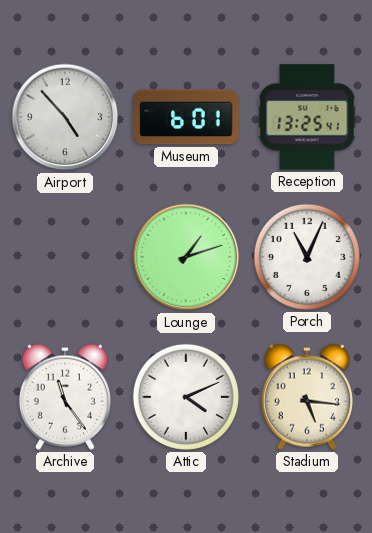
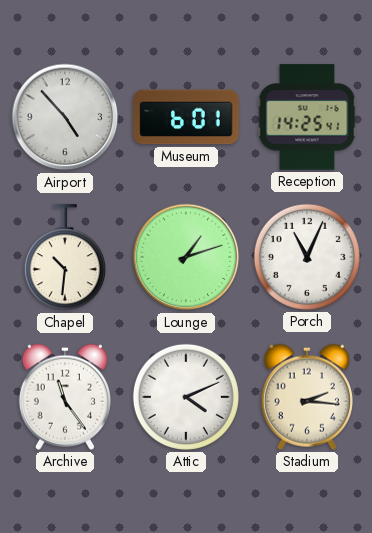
Reception: 13:25 -> 14:25
Chapel: none -> 10:31
Stadium: 5:16 -> 2:16
